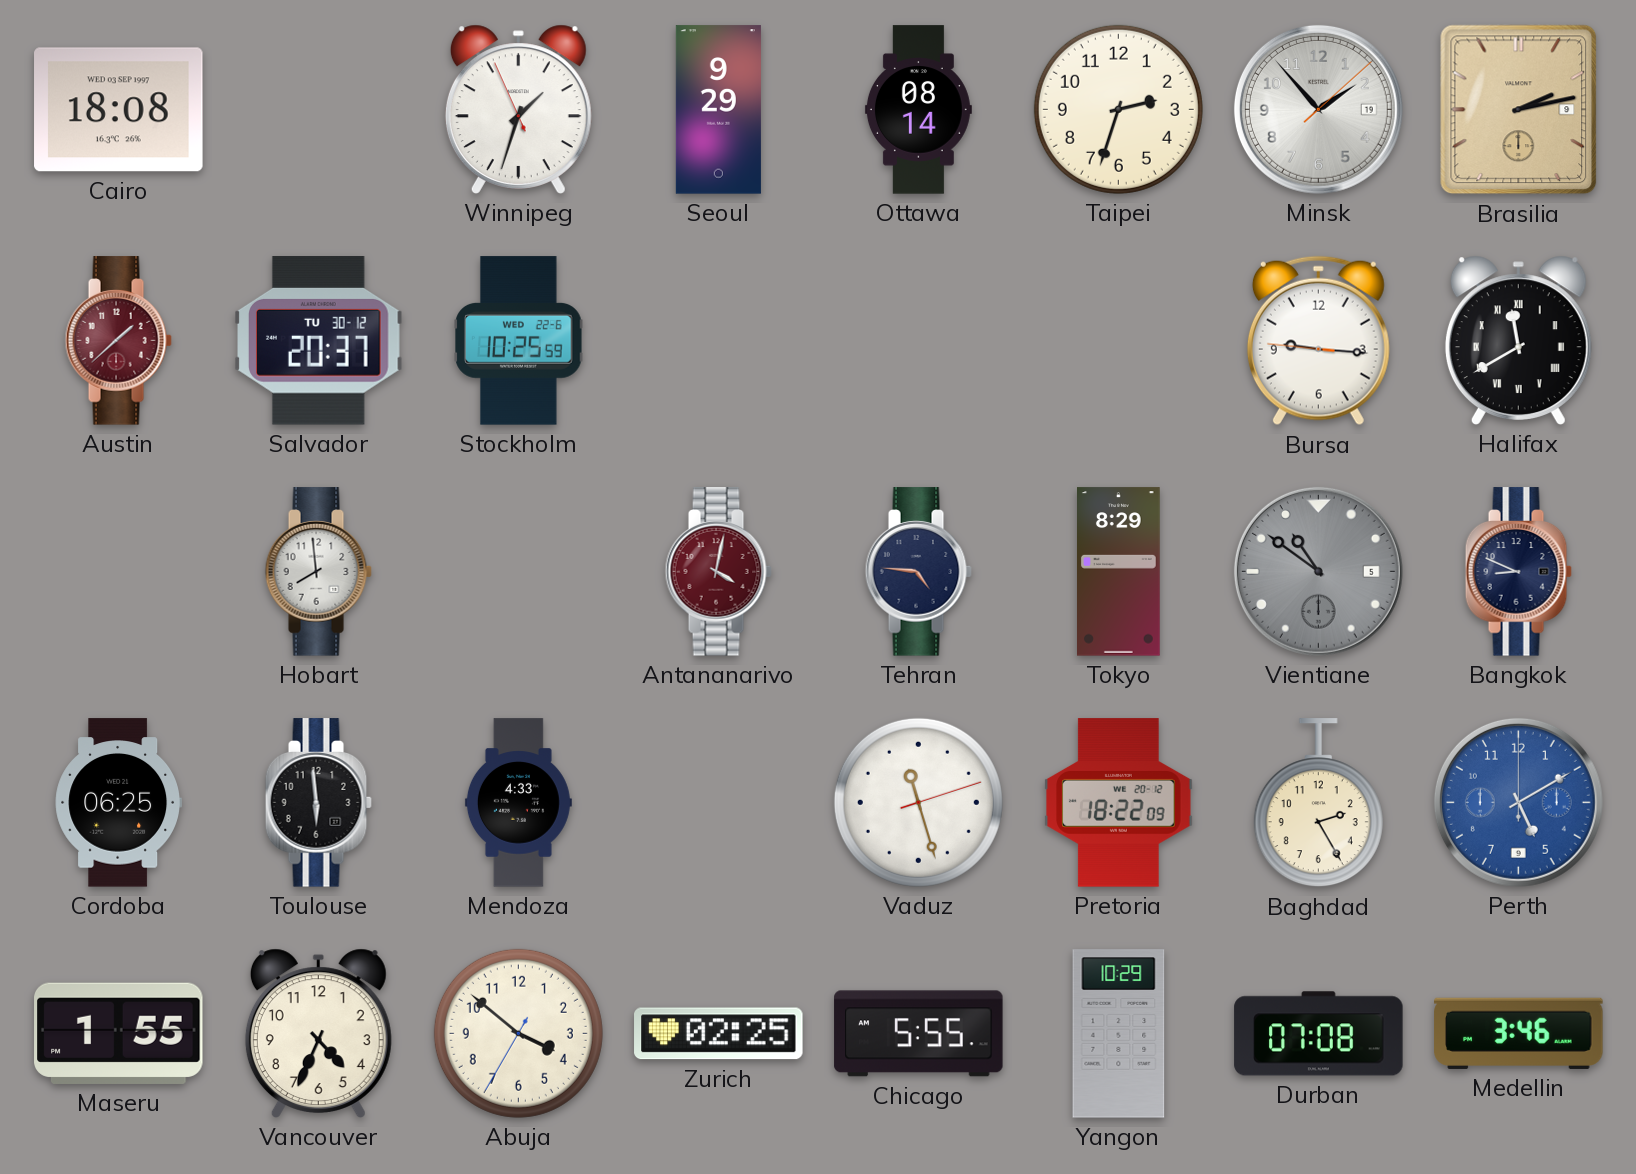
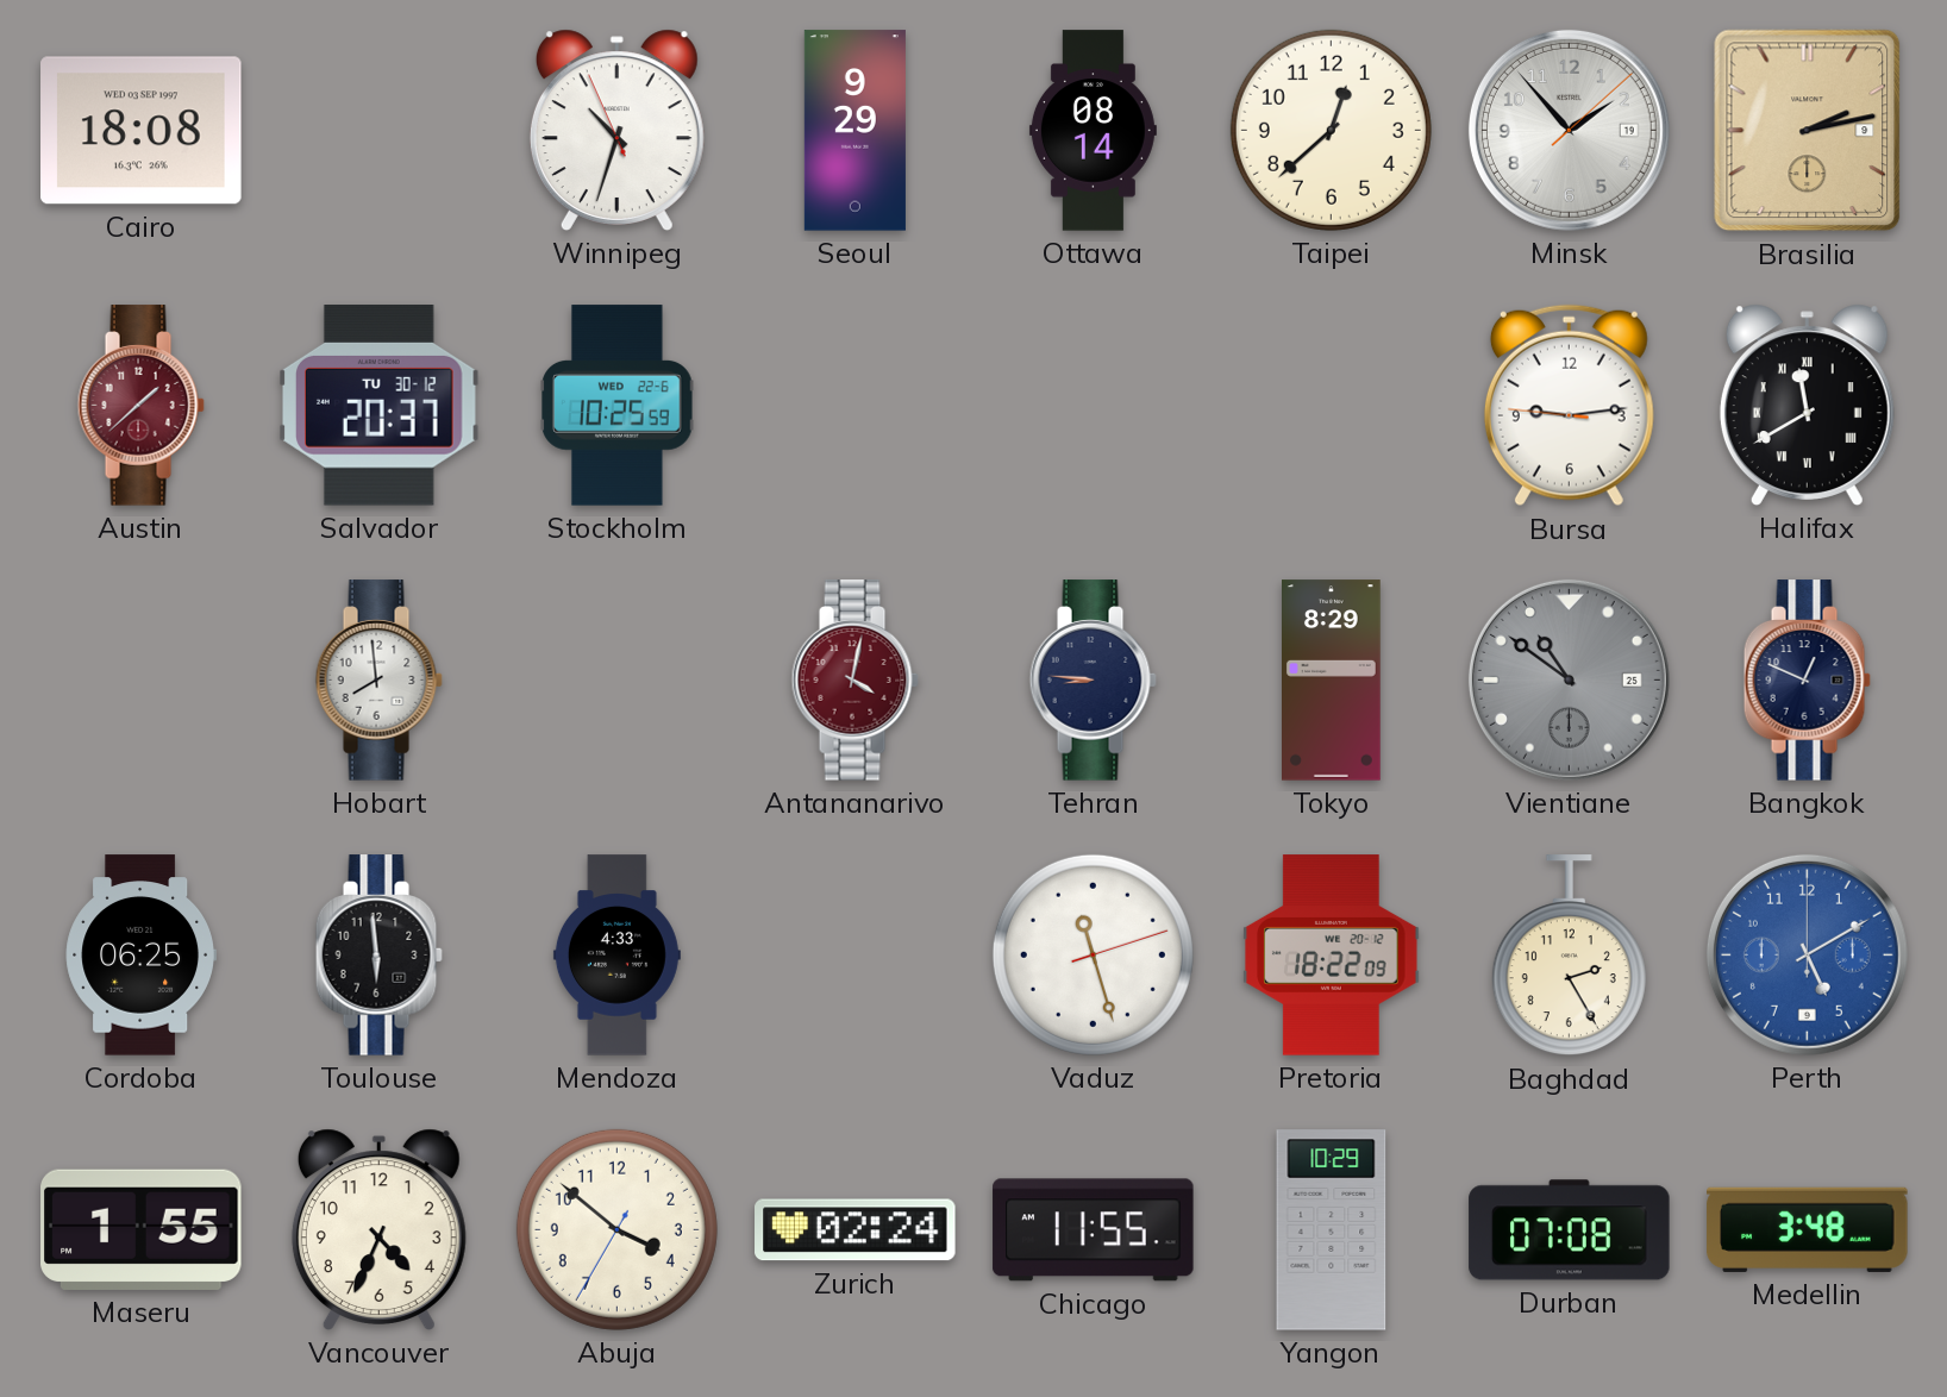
Winnipeg: 1:32 -> 10:32
Taipei: 2:33 -> 12:38
Bursa: 9:15 -> 9:13
Tehran: 4:46 -> 8:46
Vientiane date: 5 -> 25
Bangkok: 8:49 -> 12:49
Zurich: 02:25 -> 02:24
Chicago: 5:55 -> 11:55
Medellin: 3:46 -> 3:48
